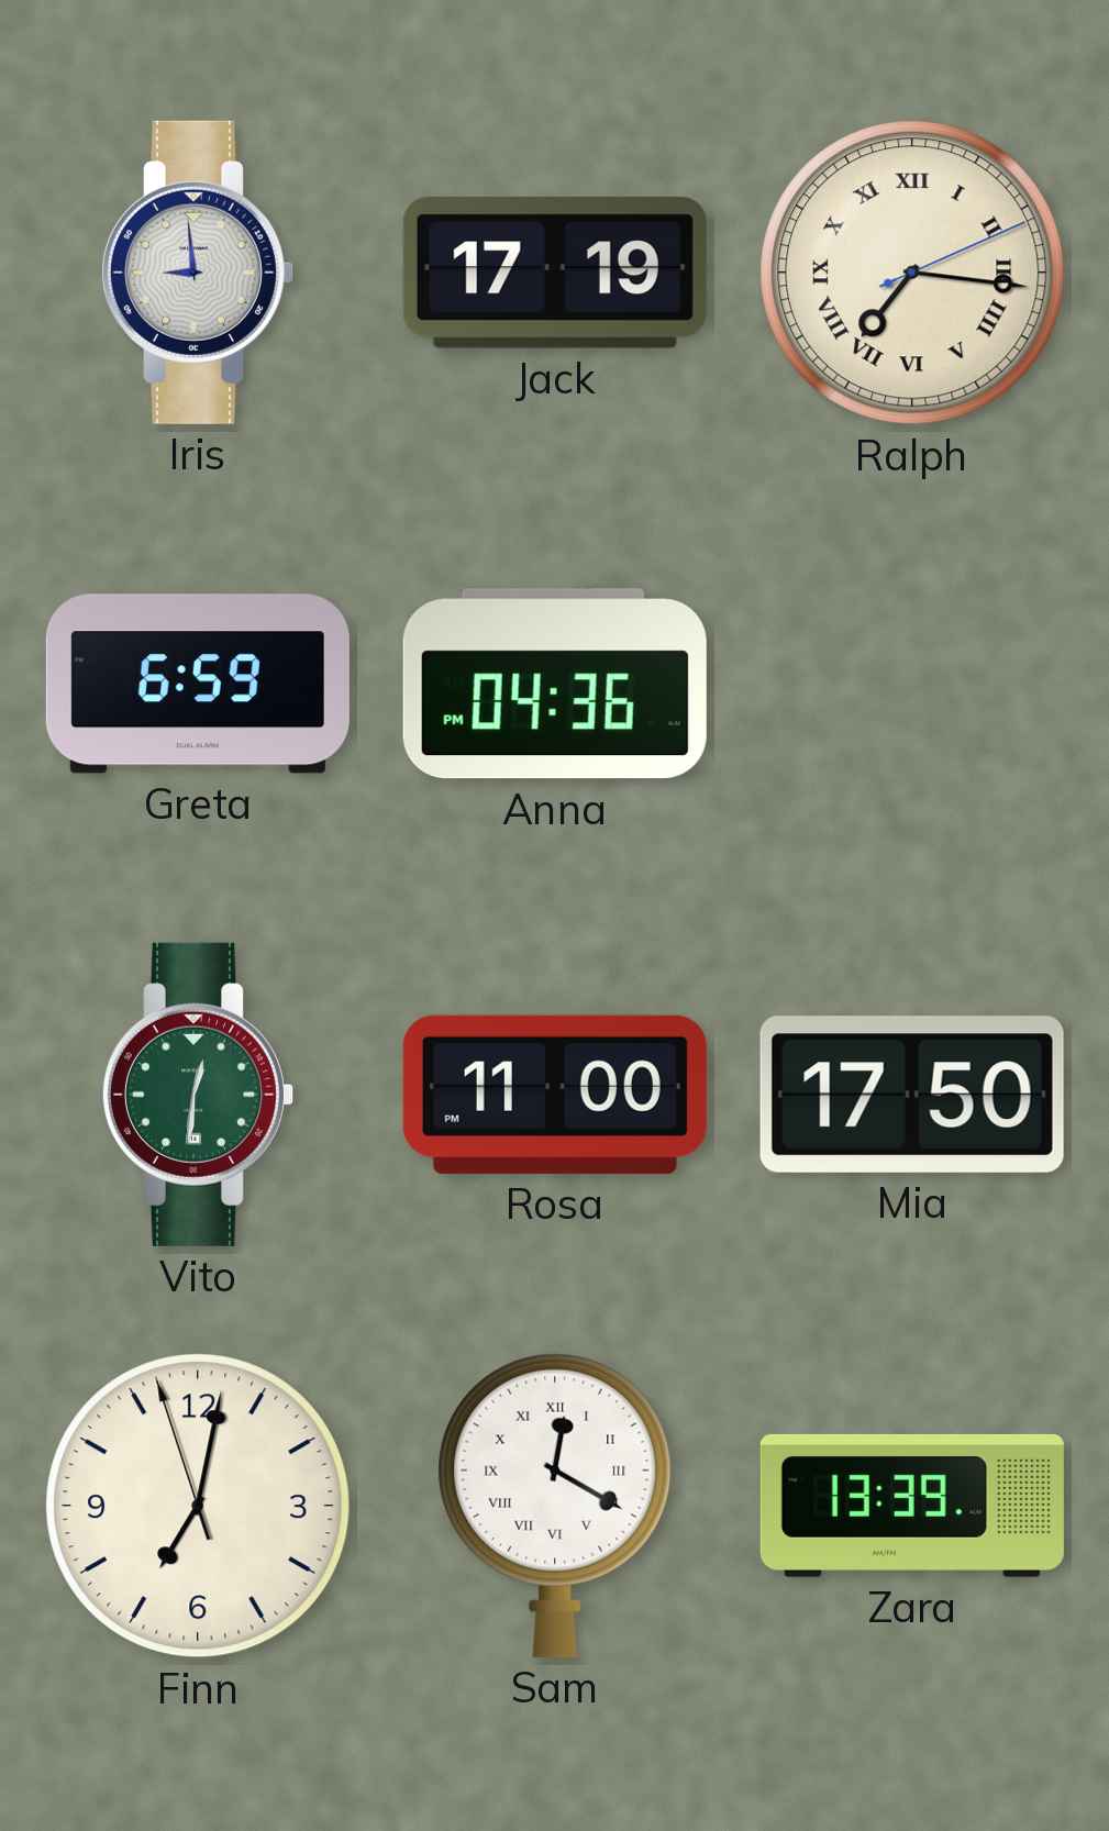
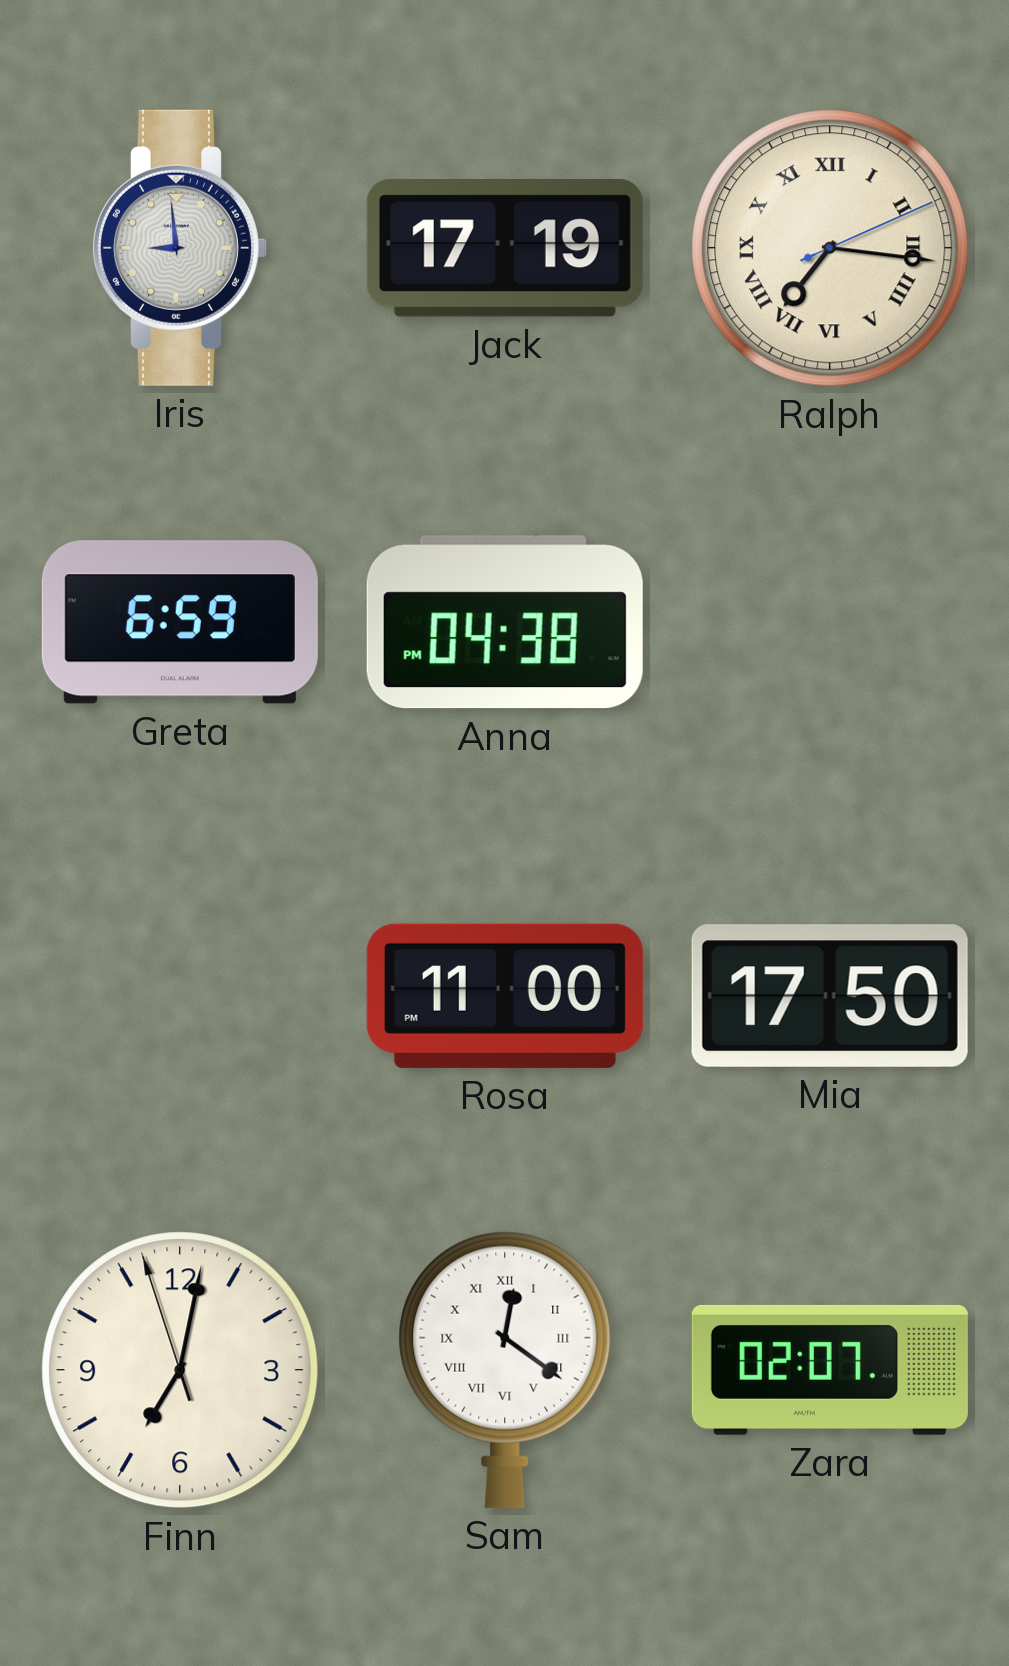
Anna: 04:36 -> 04:38
Vito: 12:31 -> none
Sam: 12:20 -> 12:21
Zara: 13:39 -> 02:07
